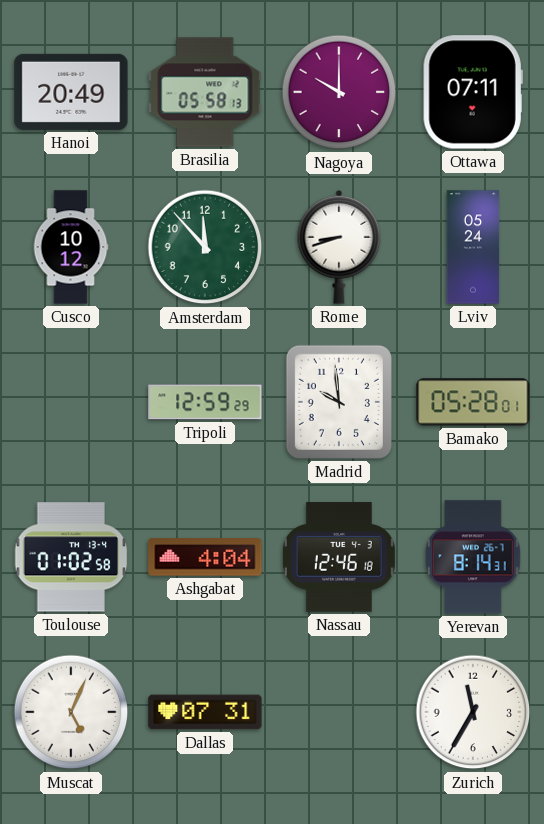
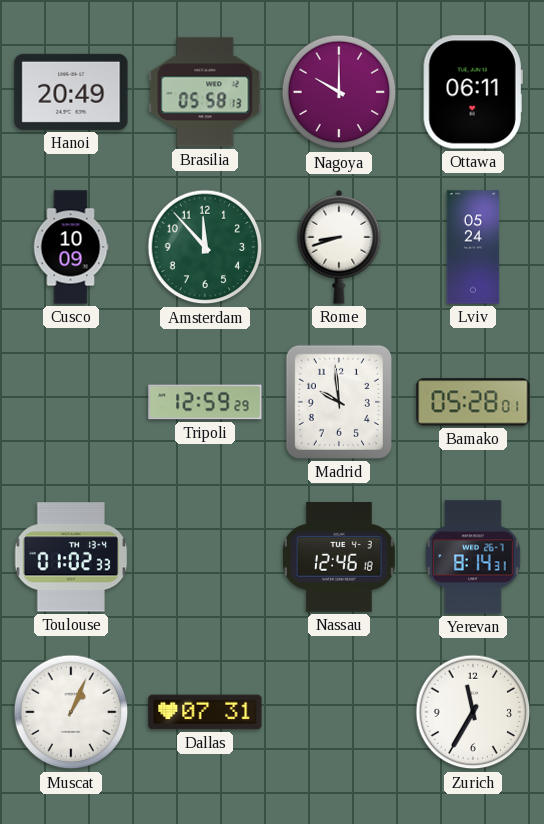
Ottawa: 07:11 -> 06:11
Cusco: 10:12 -> 10:09
Toulouse: 01:02:58 -> 01:02:33
Ashgabat: 4:04 -> none
Muscat: 5:04 -> 1:04
